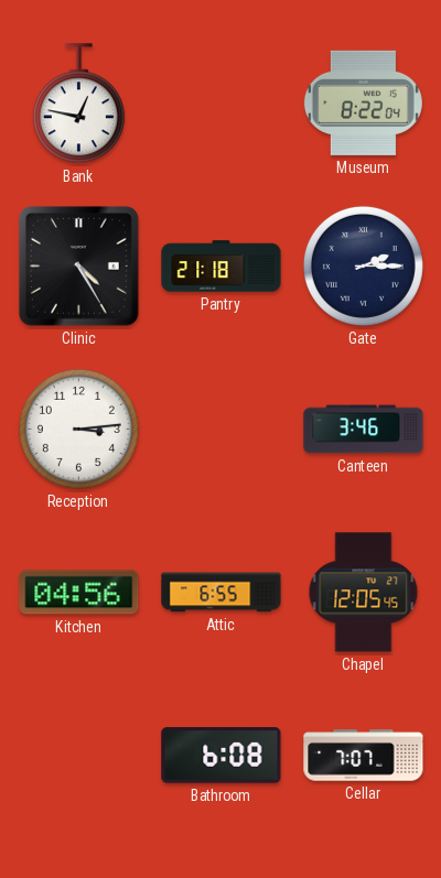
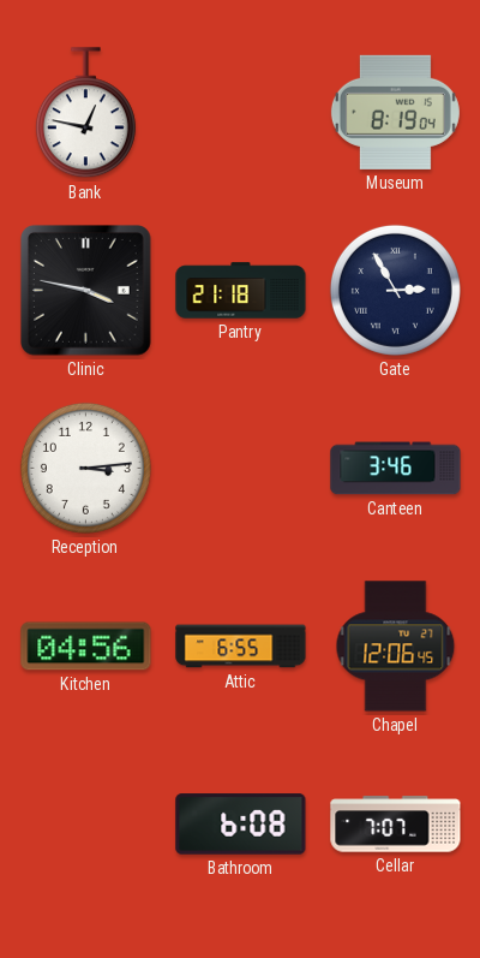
Museum: 8:22 -> 8:19
Clinic: 4:25 -> 3:47
Gate: 2:15 -> 2:55
Chapel: 12:05 -> 12:06
